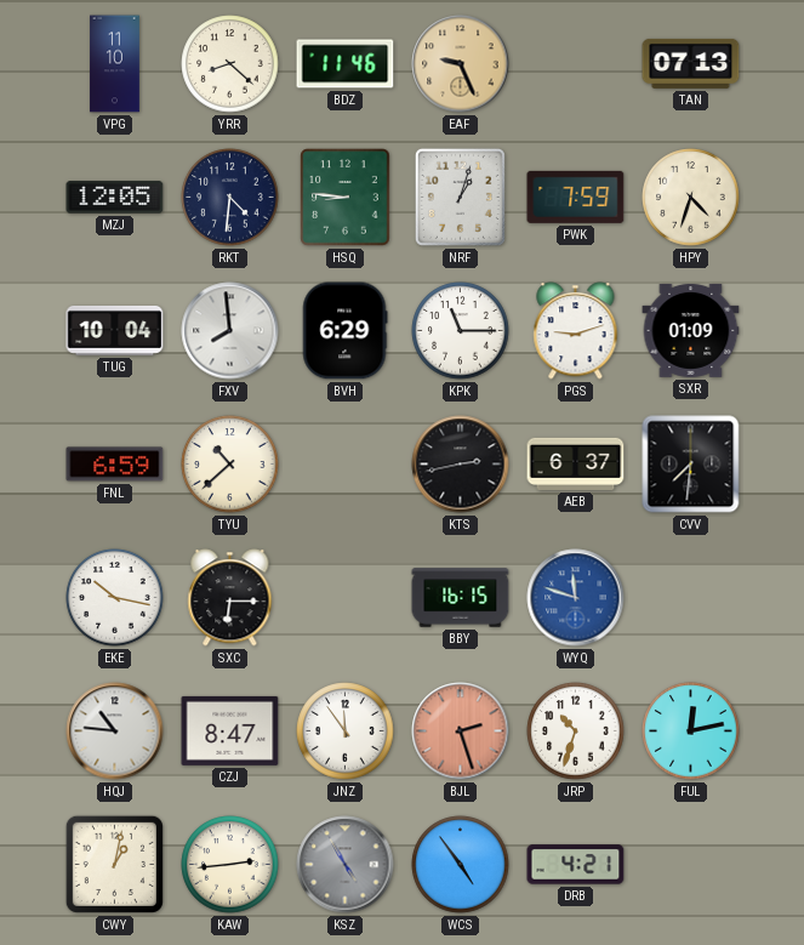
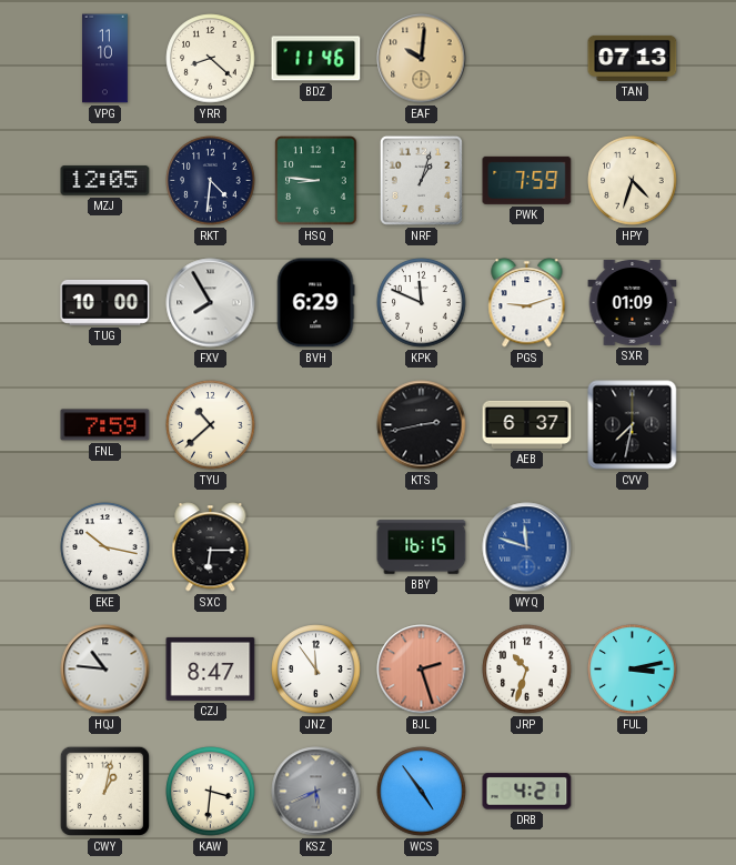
EAF: 9:26 -> 10:01
TUG: 10:04 -> 10:00
FXV: 7:59 -> 7:55
KPK: 11:15 -> 11:49
FNL: 6:59 -> 7:59
CVV: 7:31 -> 7:32
FUL: 12:13 -> 3:13
KAW: 2:44 -> 3:31
KSZ: 4:55 -> 5:41
